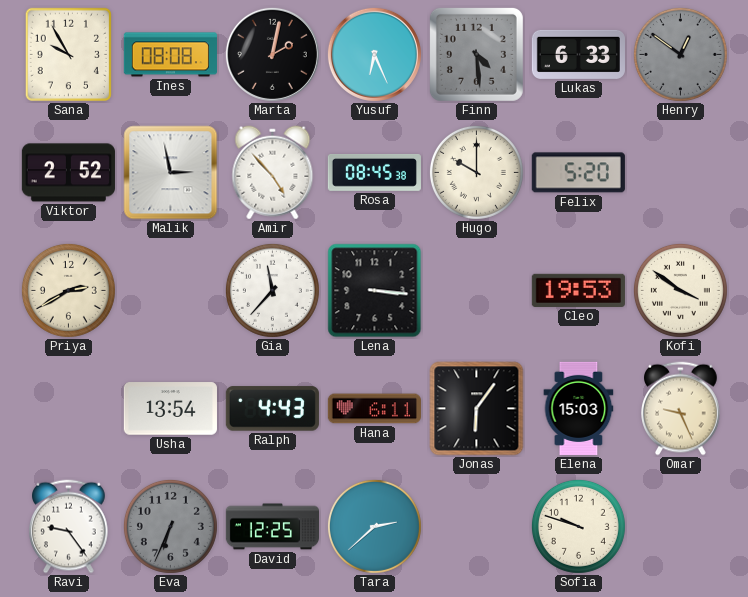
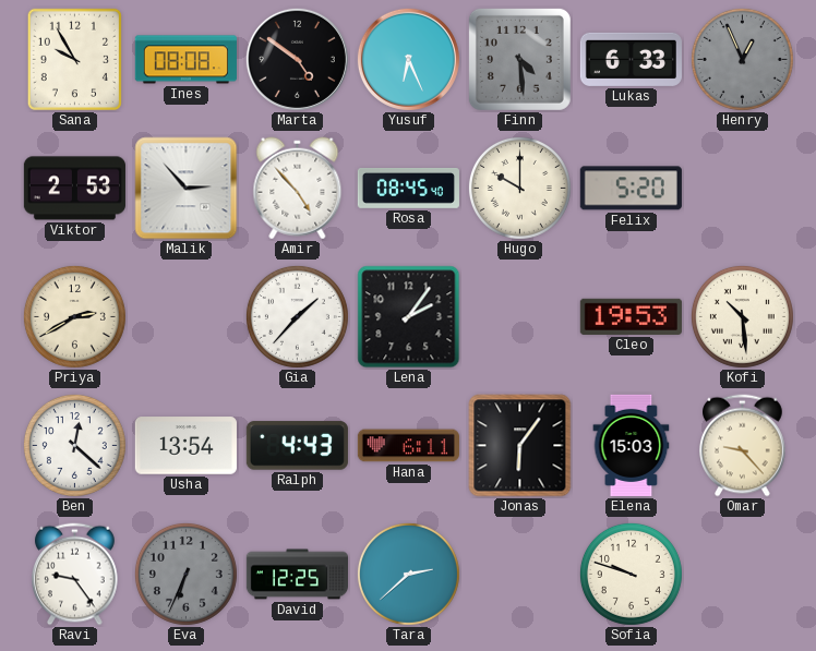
Marta: 2:02 -> 4:51
Henry: 12:51 -> 12:56
Viktor: 2:52 -> 2:53
Malik: 2:58 -> 2:53
Rosa: 08:45:38 -> 08:45:40
Gia: 11:37 -> 1:37
Lena: 3:16 -> 2:06
Kofi: 3:51 -> 10:29
Ben: none -> 12:22
Omar: 9:26 -> 9:23
